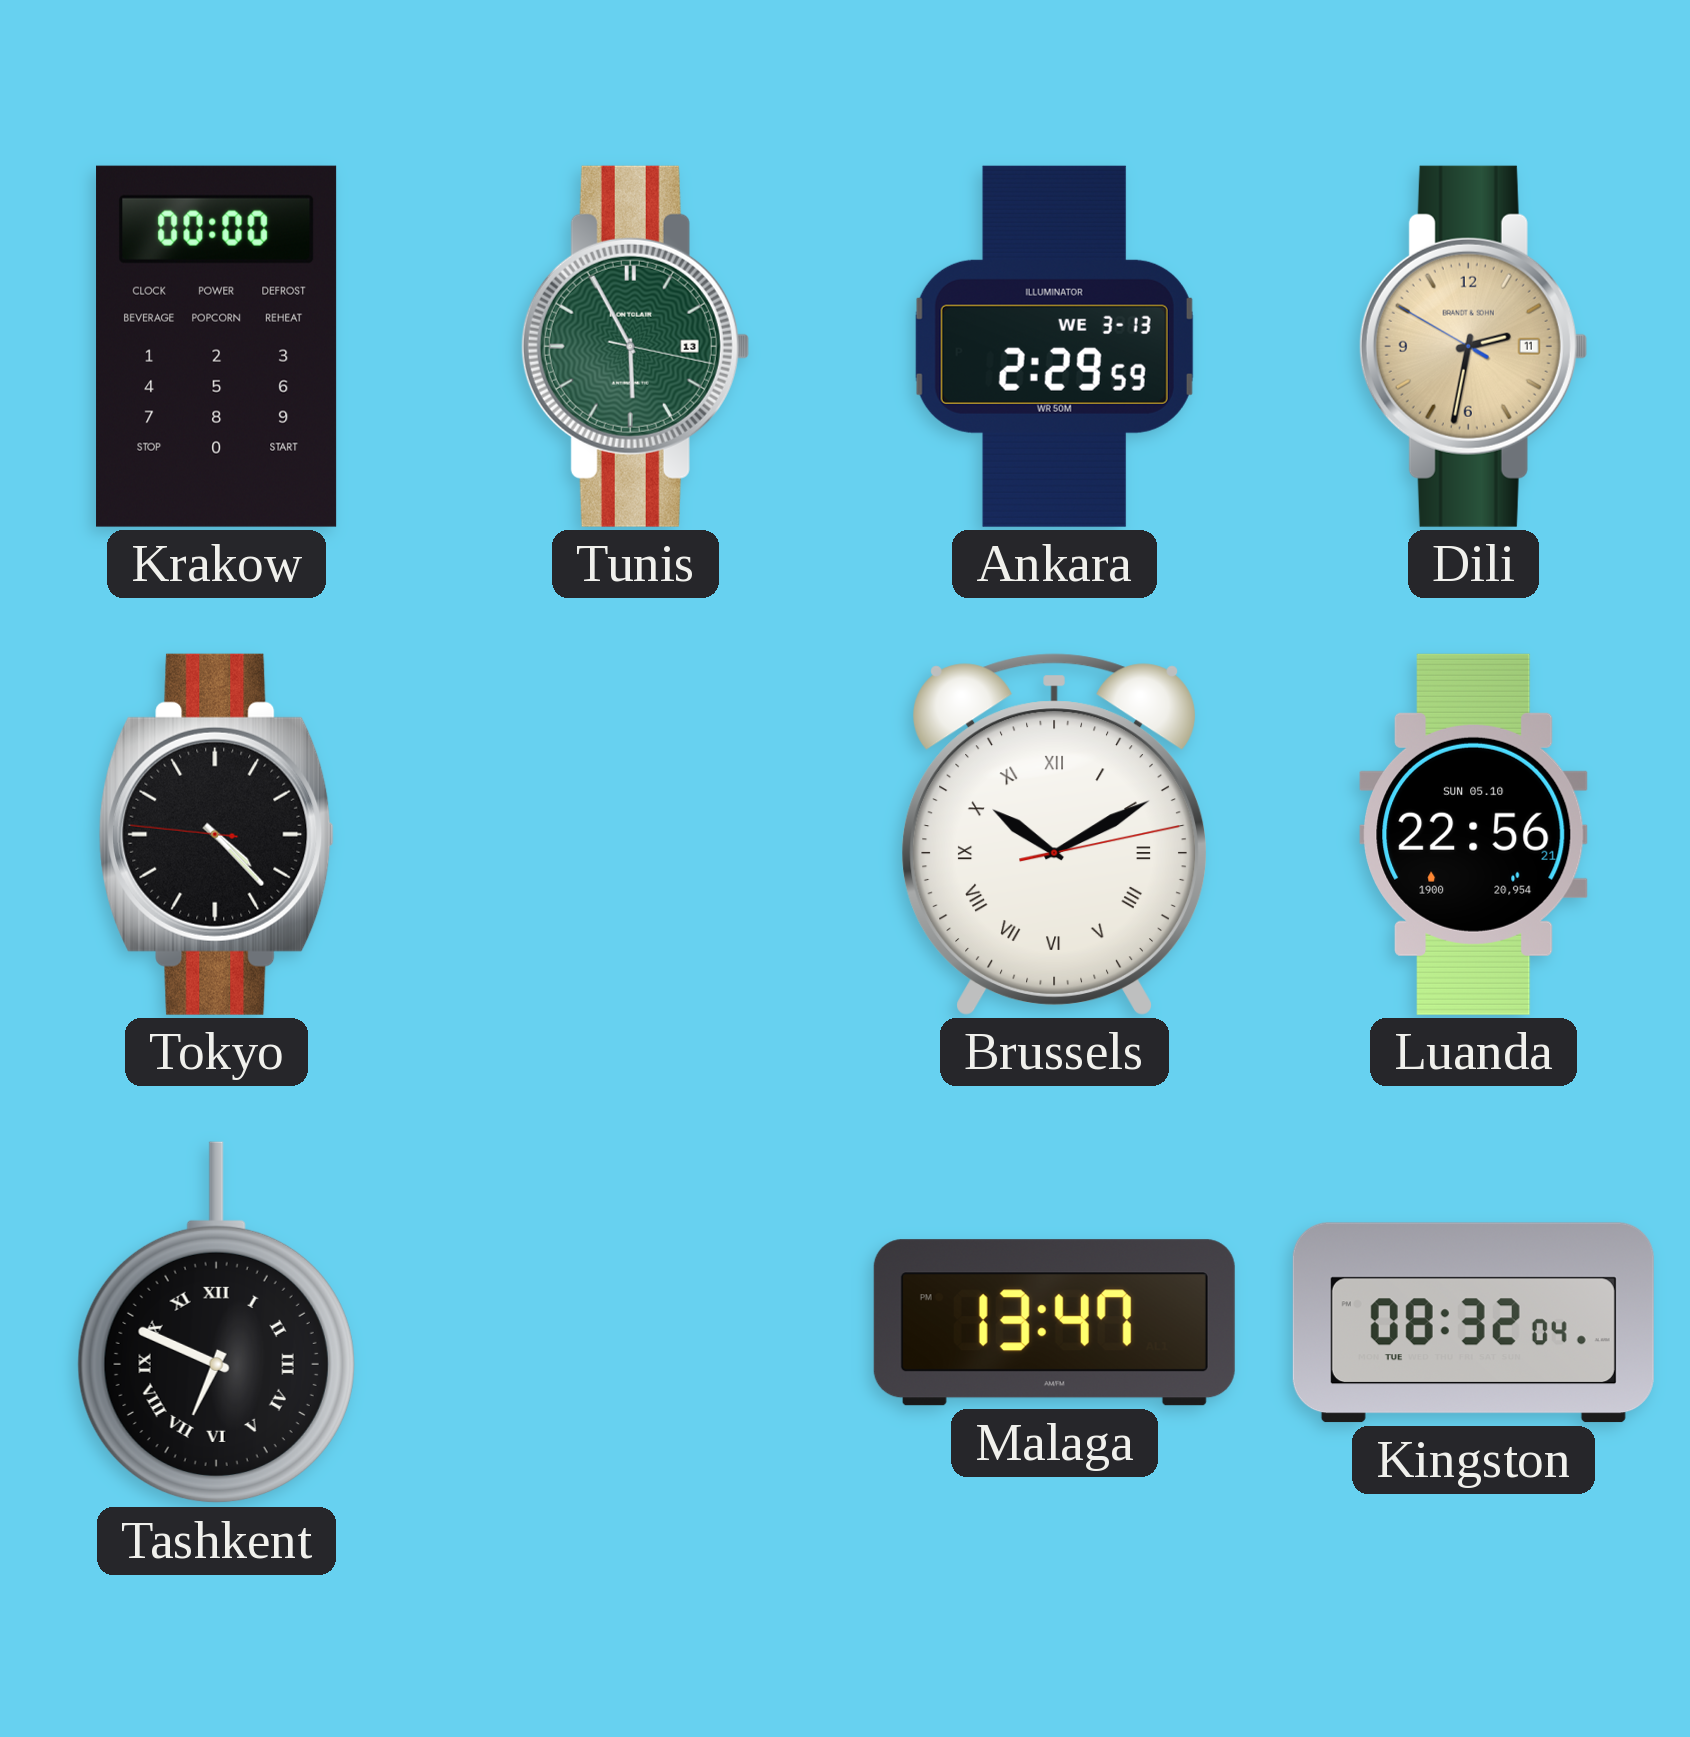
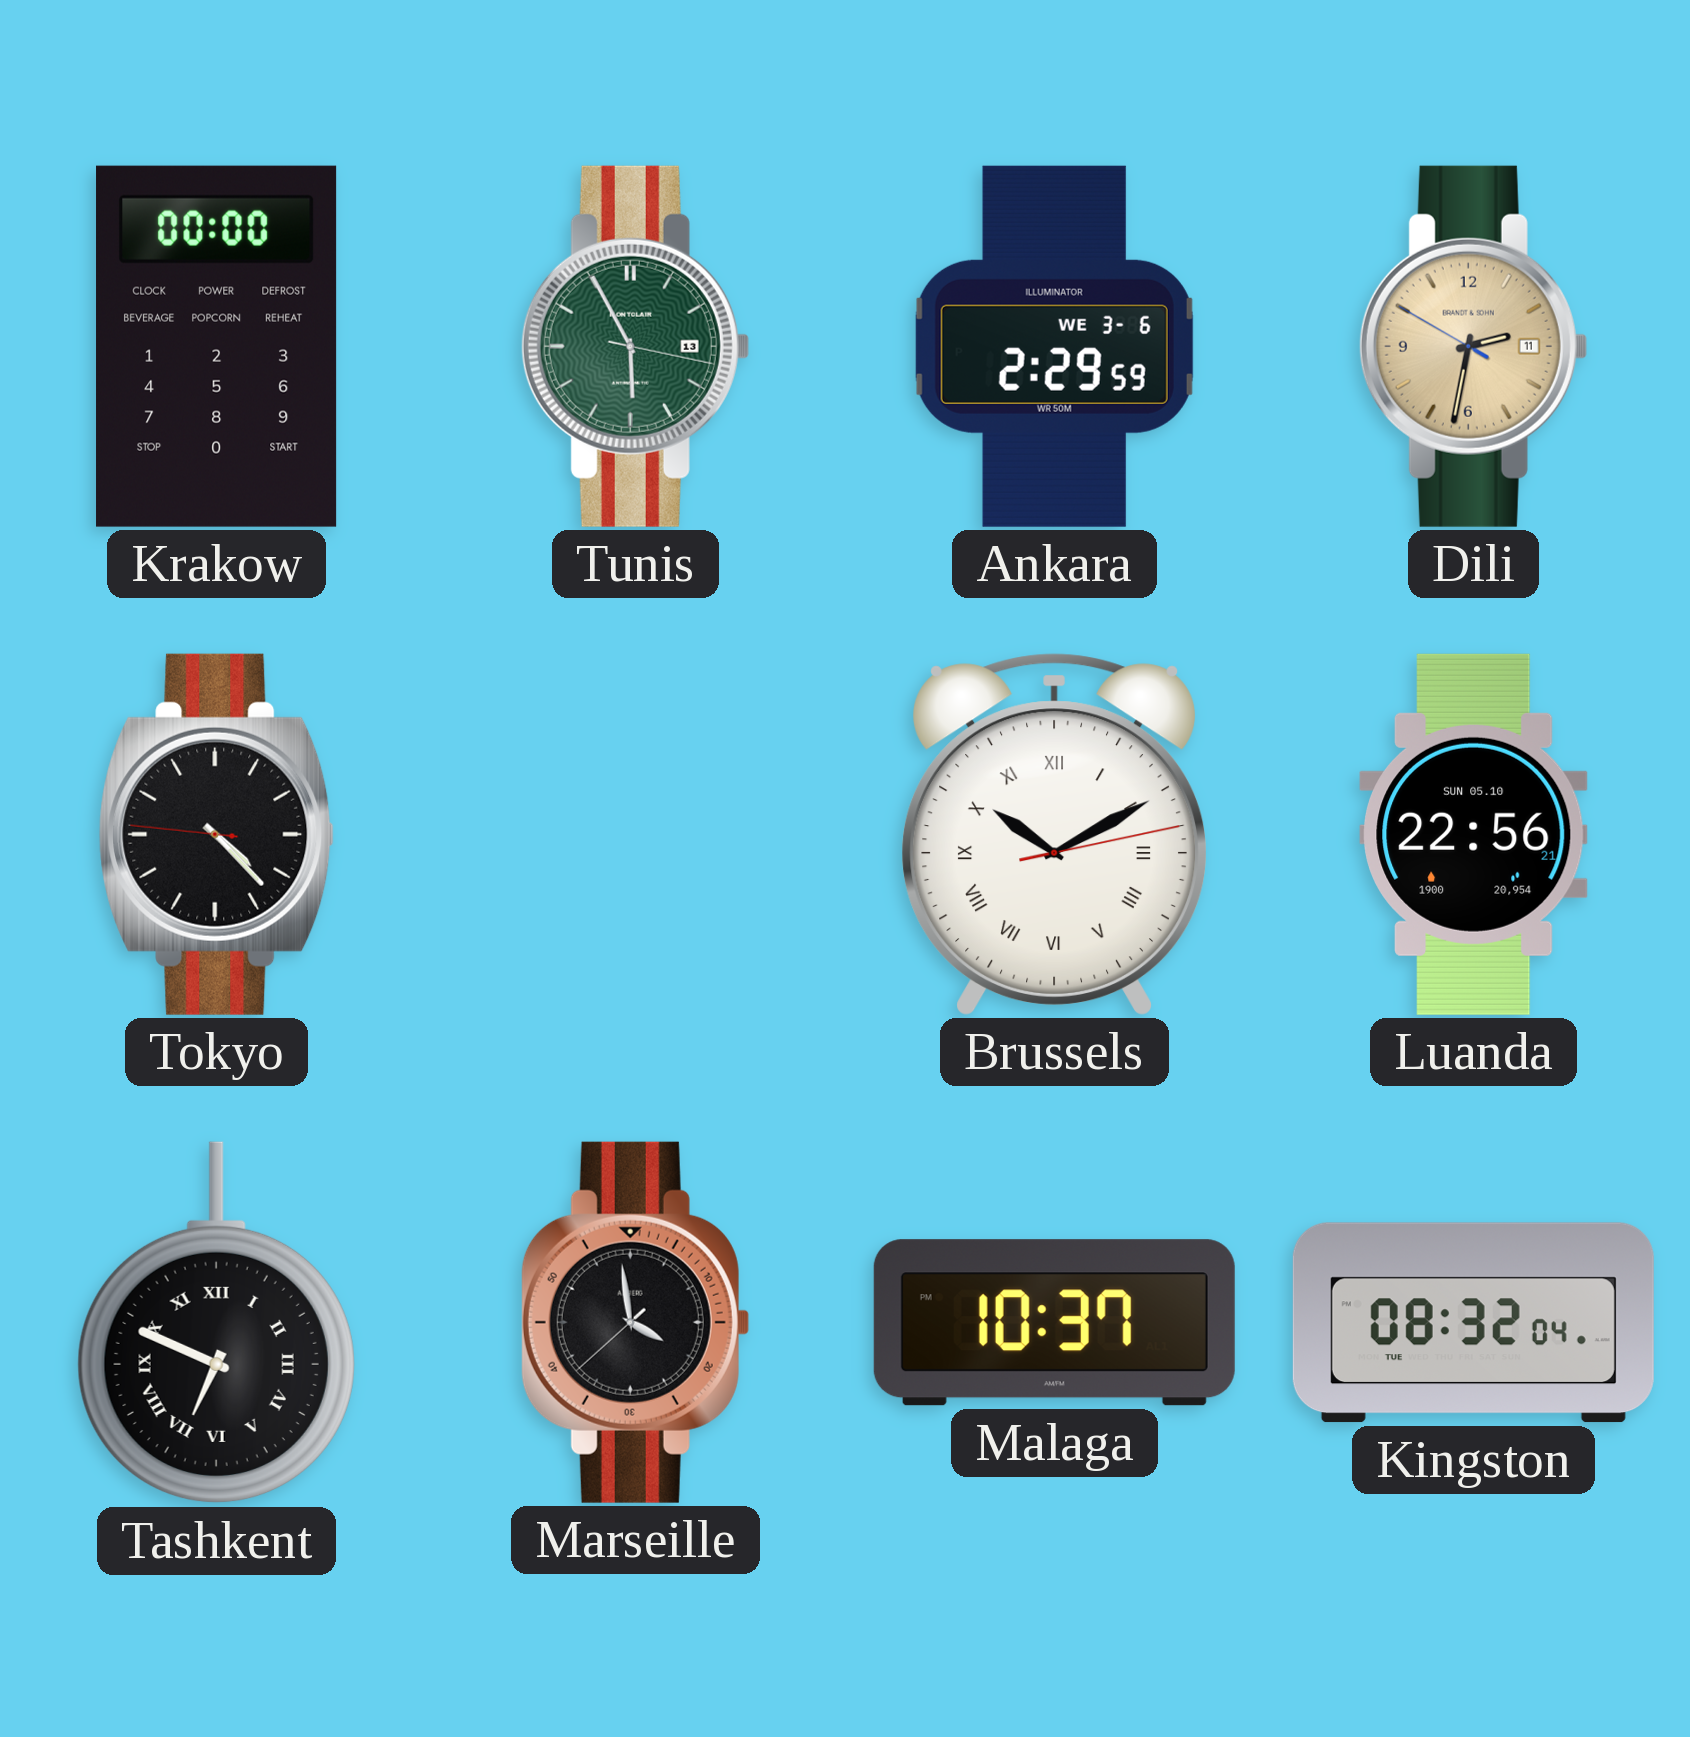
Ankara date: WE 3-13 -> WE 3-6
Marseille: none -> 3:58
Malaga: 13:47 -> 10:37
